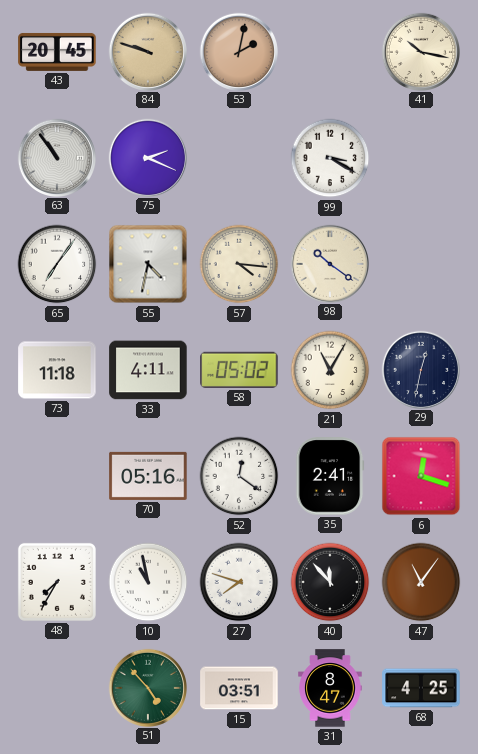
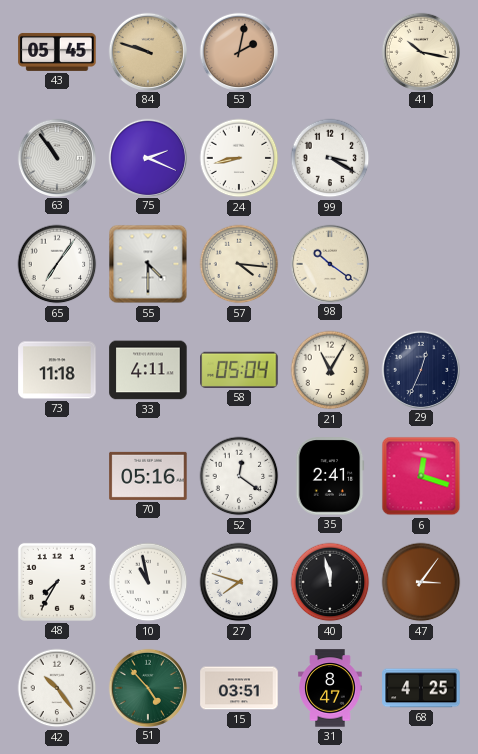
43: 20:45 -> 05:45
24: none -> 8:43
55: 4:32 -> 4:30
58: 05:02 -> 05:04
29: 12:32 -> 12:34
40: 11:53 -> 11:58
47: 11:06 -> 3:06
42: none -> 10:24
